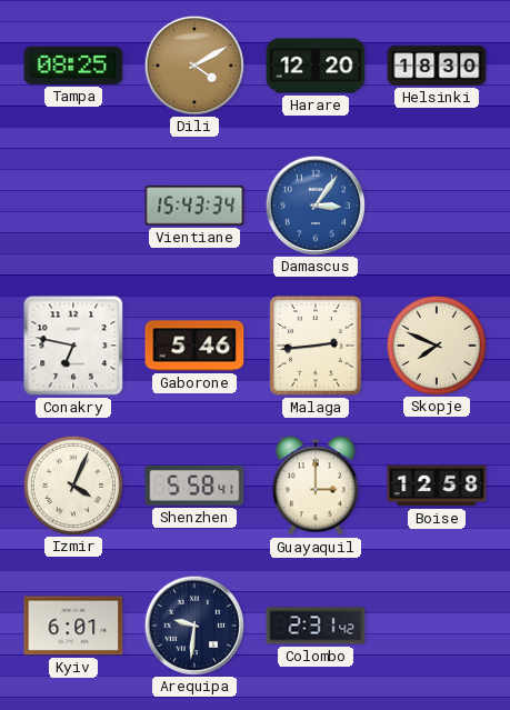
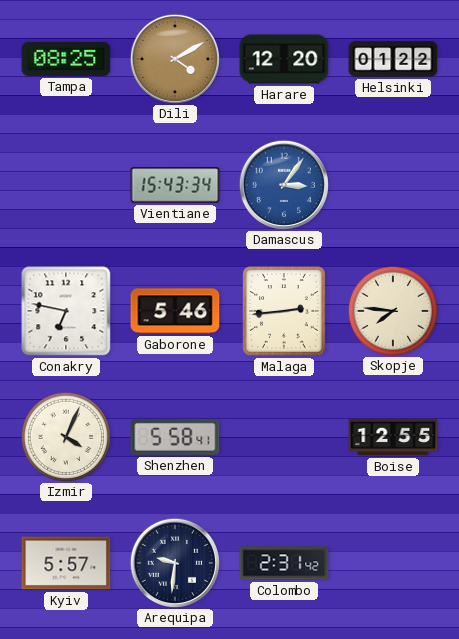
Helsinki: 18:30 -> 01:22
Skopje: 7:49 -> 7:46
Guayaquil: 3:00 -> none
Boise: 12:58 -> 12:55
Kyiv: 6:01 -> 5:57
